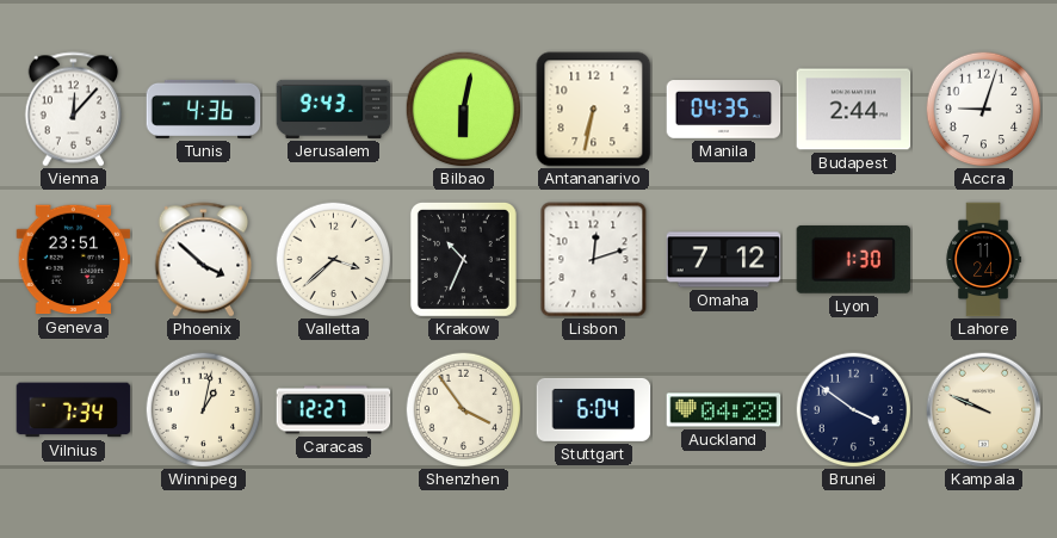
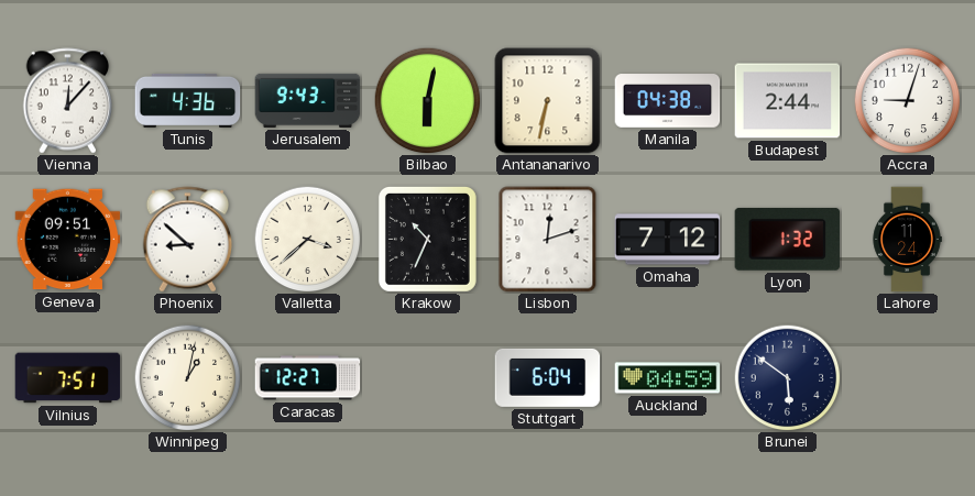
Manila: 04:35 -> 04:38
Geneva: 23:51 -> 09:51
Phoenix: 3:52 -> 8:52
Lyon: 1:30 -> 1:32
Vilnius: 7:34 -> 7:51
Shenzhen: 3:54 -> none
Auckland: 04:28 -> 04:59
Brunei: 3:51 -> 5:51
Kampala: 9:49 -> none
